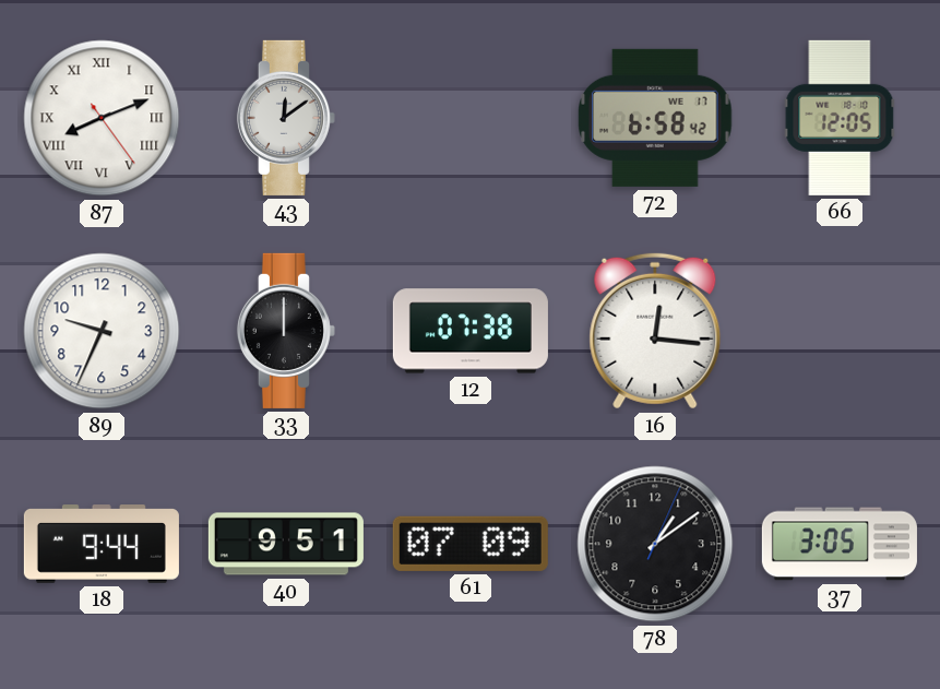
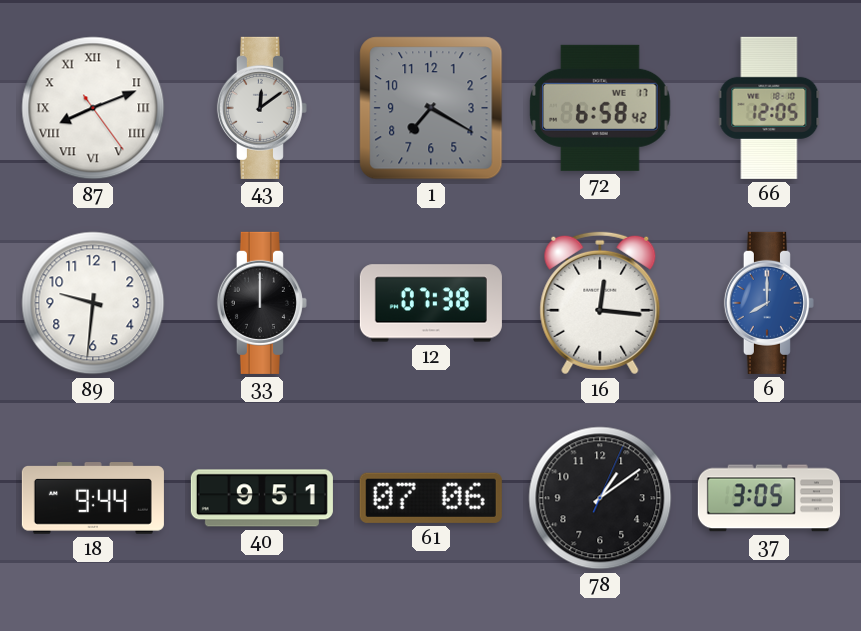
1: none -> 7:20
89: 9:34 -> 9:31
6: none -> 8:00
61: 07:09 -> 07:06
